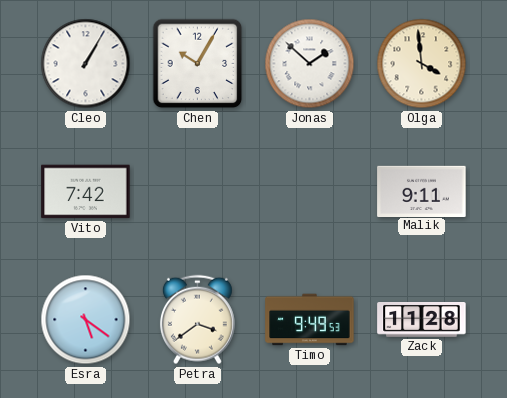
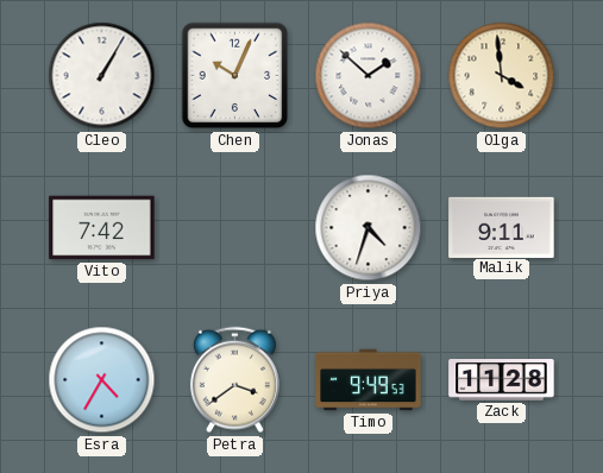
Chen: 10:05 -> 10:04
Priya: none -> 4:33
Esra: 5:21 -> 4:35
